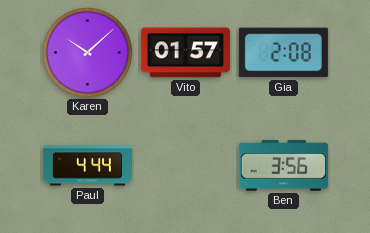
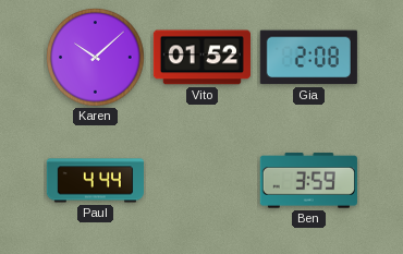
Vito: 01:57 -> 01:52
Ben: 3:56 -> 3:59
